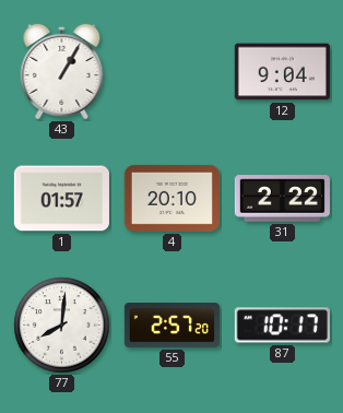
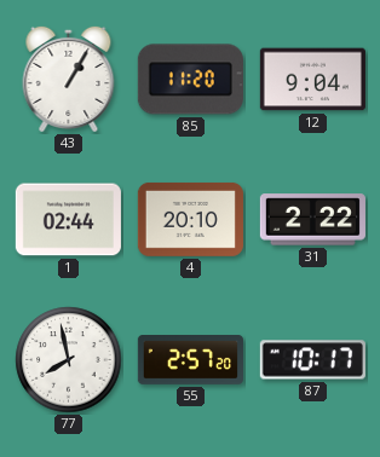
85: none -> 11:20
1: 01:57 -> 02:44
77: 8:01 -> 7:58
